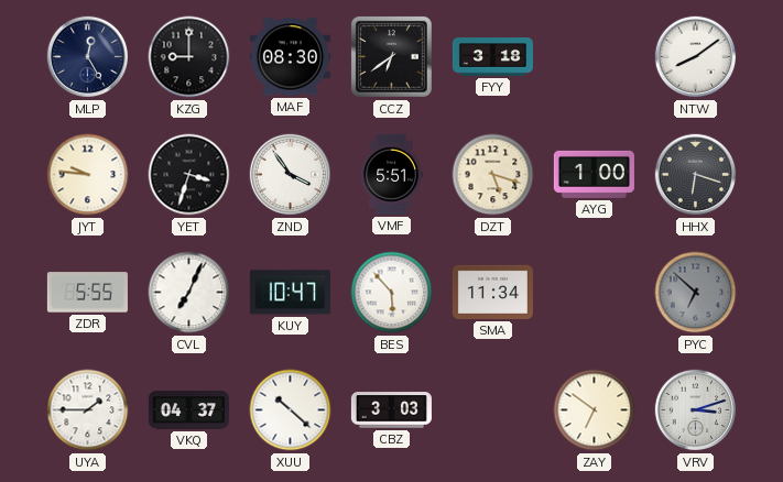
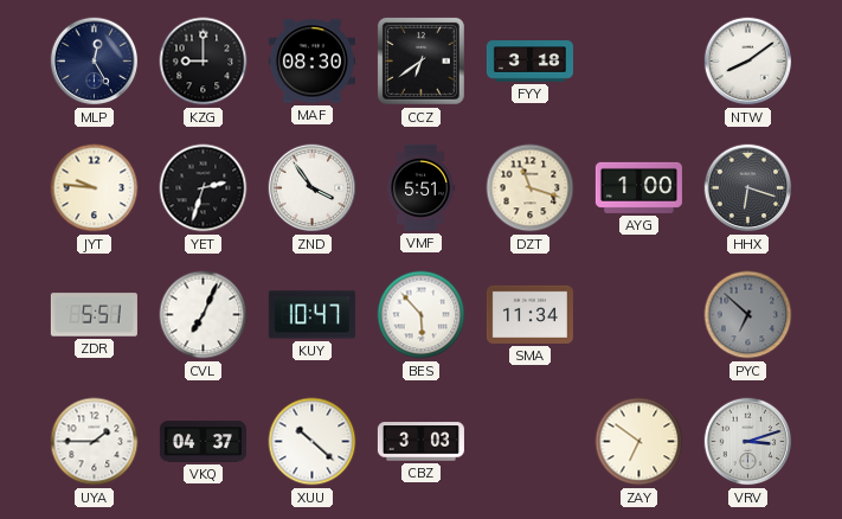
YET: 3:33 -> 2:33
DZT: 5:18 -> 11:18
ZDR: 5:55 -> 5:51
